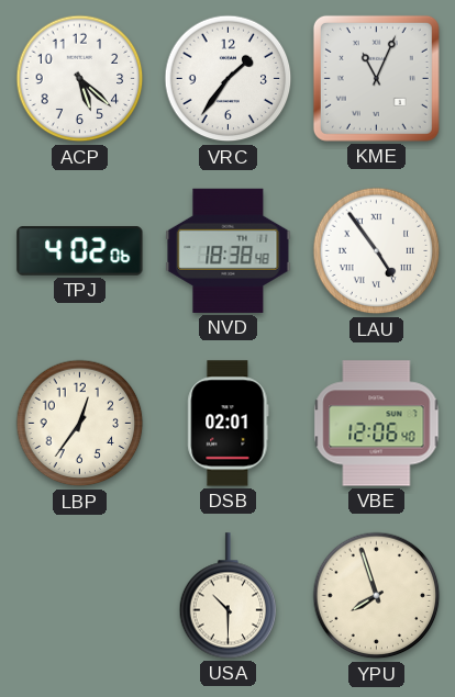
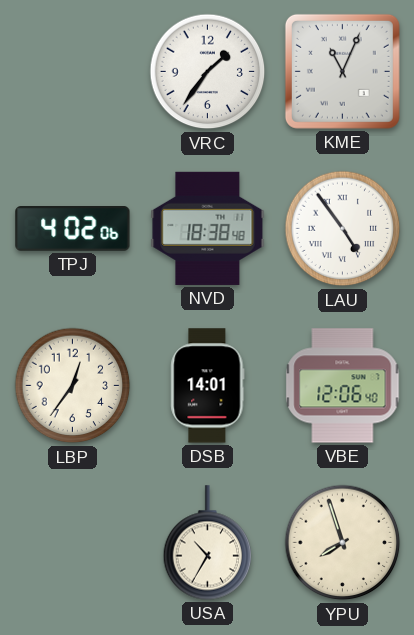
ACP: 5:22 -> none
DSB: 02:01 -> 14:01
USA: 10:30 -> 10:35
